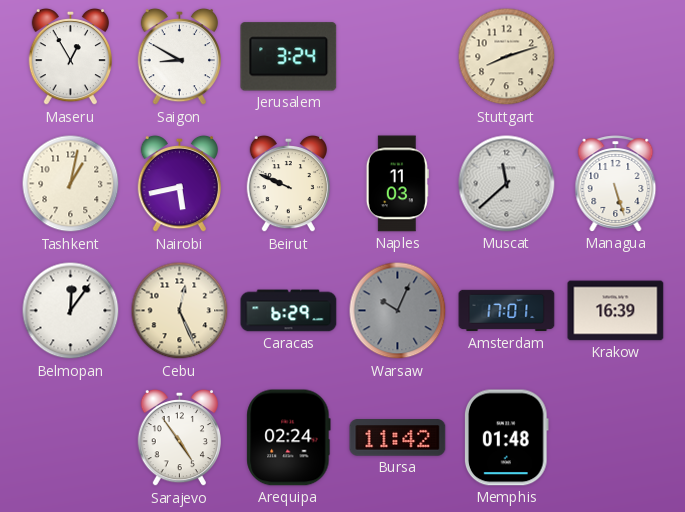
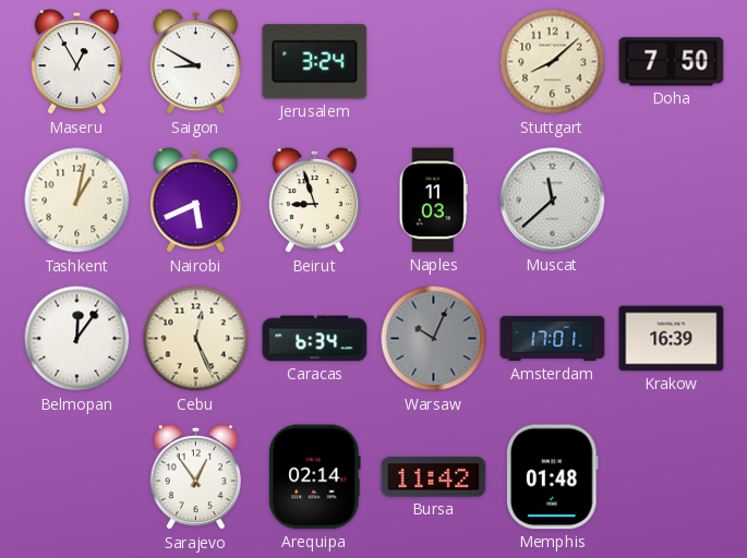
Stuttgart: 8:12 -> 8:08
Doha: none -> 7:50
Nairobi: 5:43 -> 5:41
Beirut: 9:49 -> 8:57
Managua: 5:27 -> none
Caracas: 6:29 -> 6:34
Sarajevo: 4:54 -> 12:54
Arequipa: 02:24 -> 02:14
